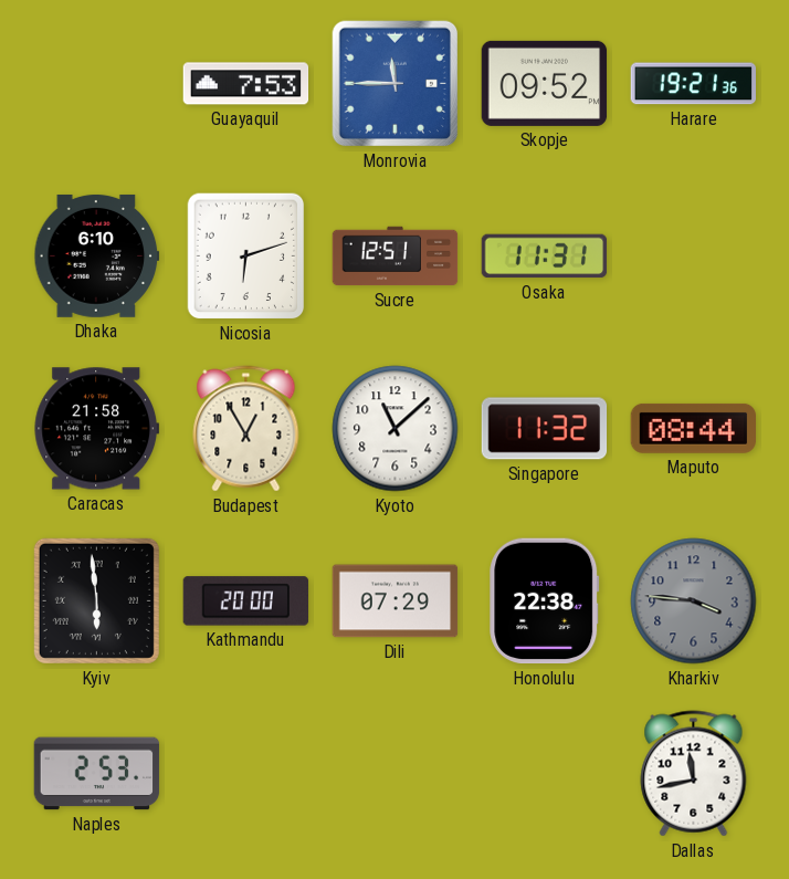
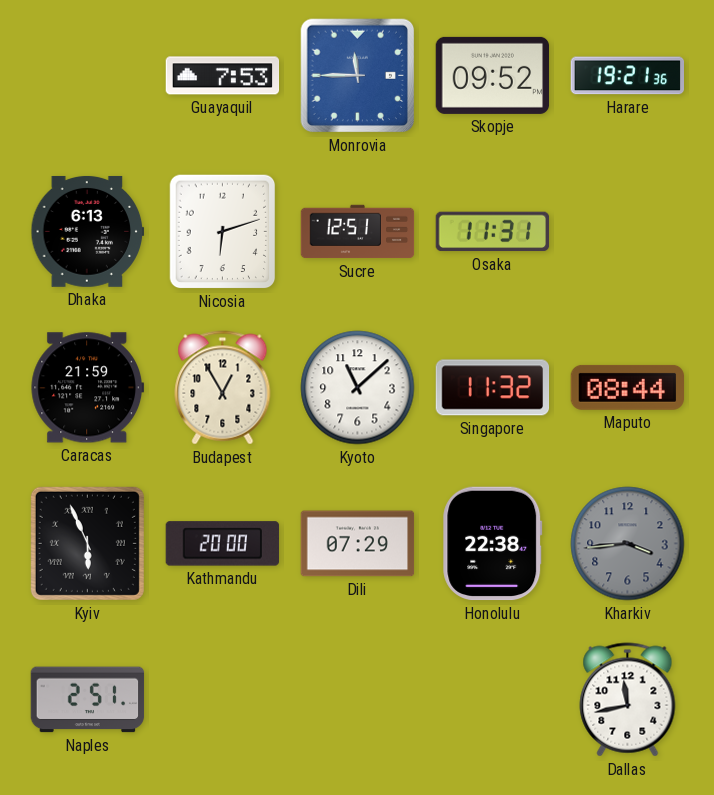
Dhaka: 6:10 -> 6:13
Caracas: 21:58 -> 21:59
Kyiv: 5:59 -> 5:56
Kharkiv: 3:46 -> 3:44
Naples: 2:53 -> 2:51
